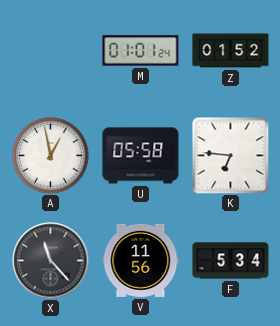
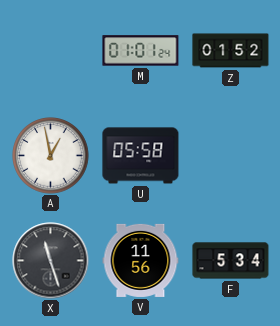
K: 6:46 -> none
X: 11:23 -> 11:27
